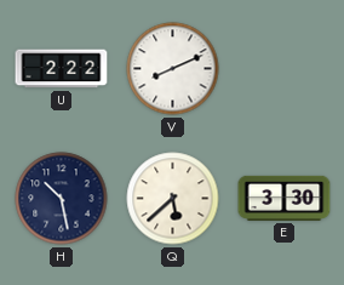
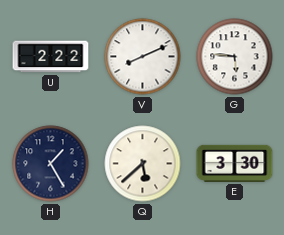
G: none -> 5:46
H: 10:28 -> 1:25
